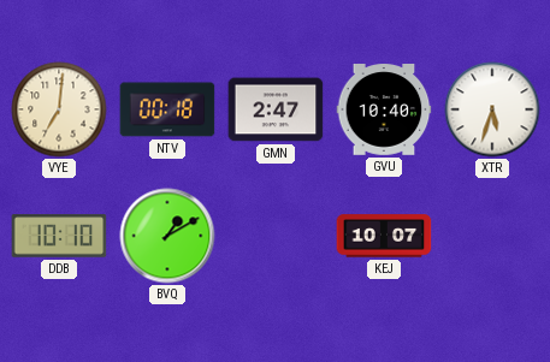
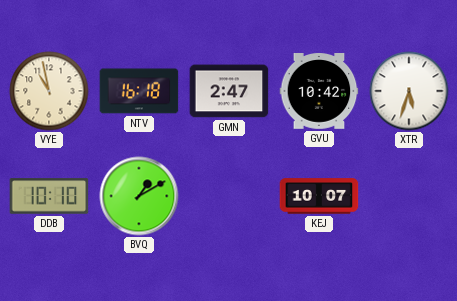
VYE: 7:01 -> 10:58
NTV: 00:18 -> 16:18
GVU: 10:40 -> 10:42
